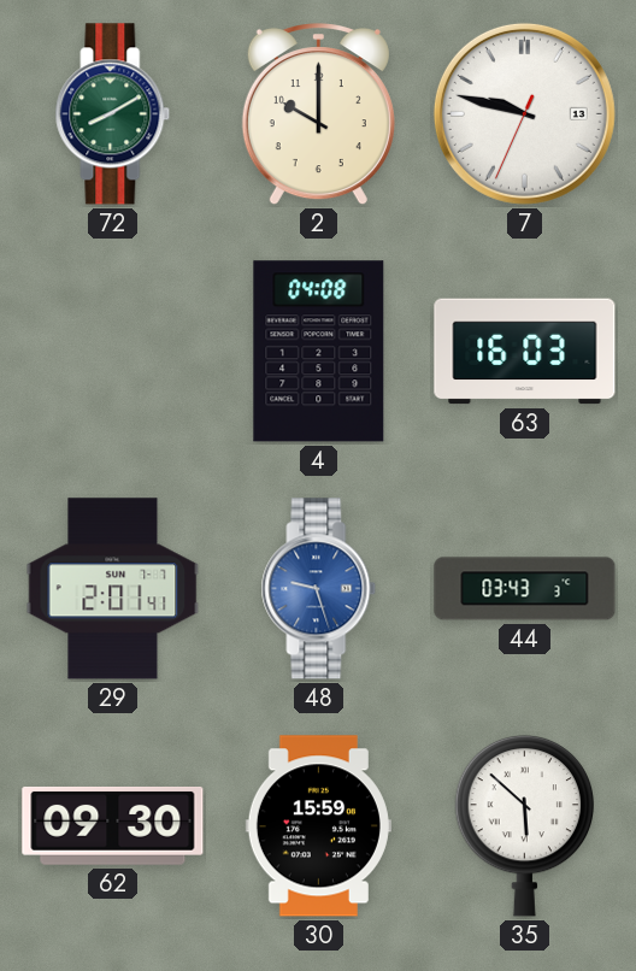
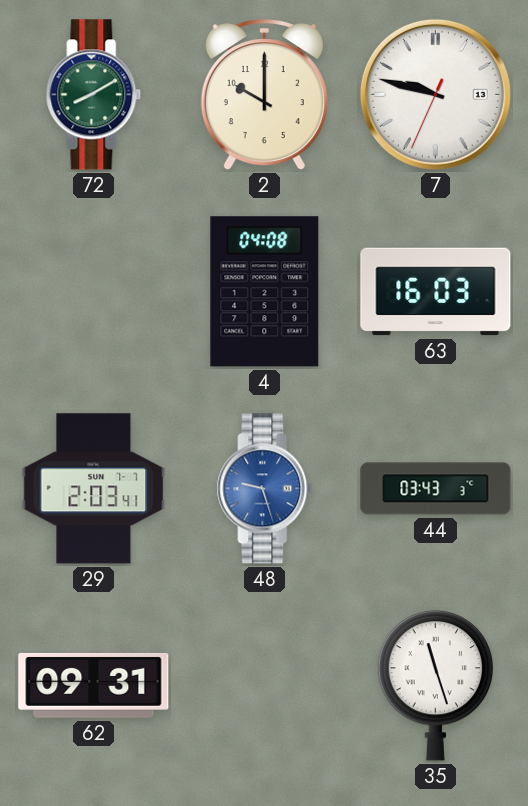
29: 2:01 -> 2:03
62: 09:30 -> 09:31
30: 15:59 -> none
35: 5:52 -> 11:27
